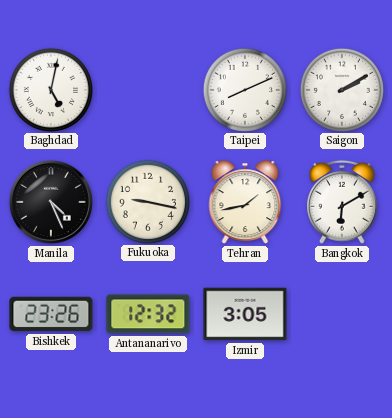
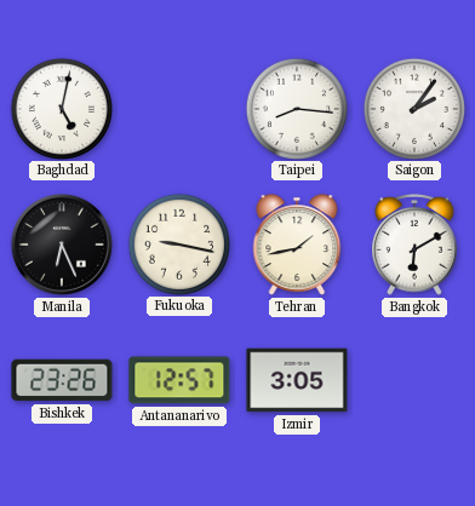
Taipei: 8:11 -> 8:16
Saigon: 2:10 -> 2:06
Manila: 4:26 -> 6:26
Antananarivo: 12:32 -> 12:57
